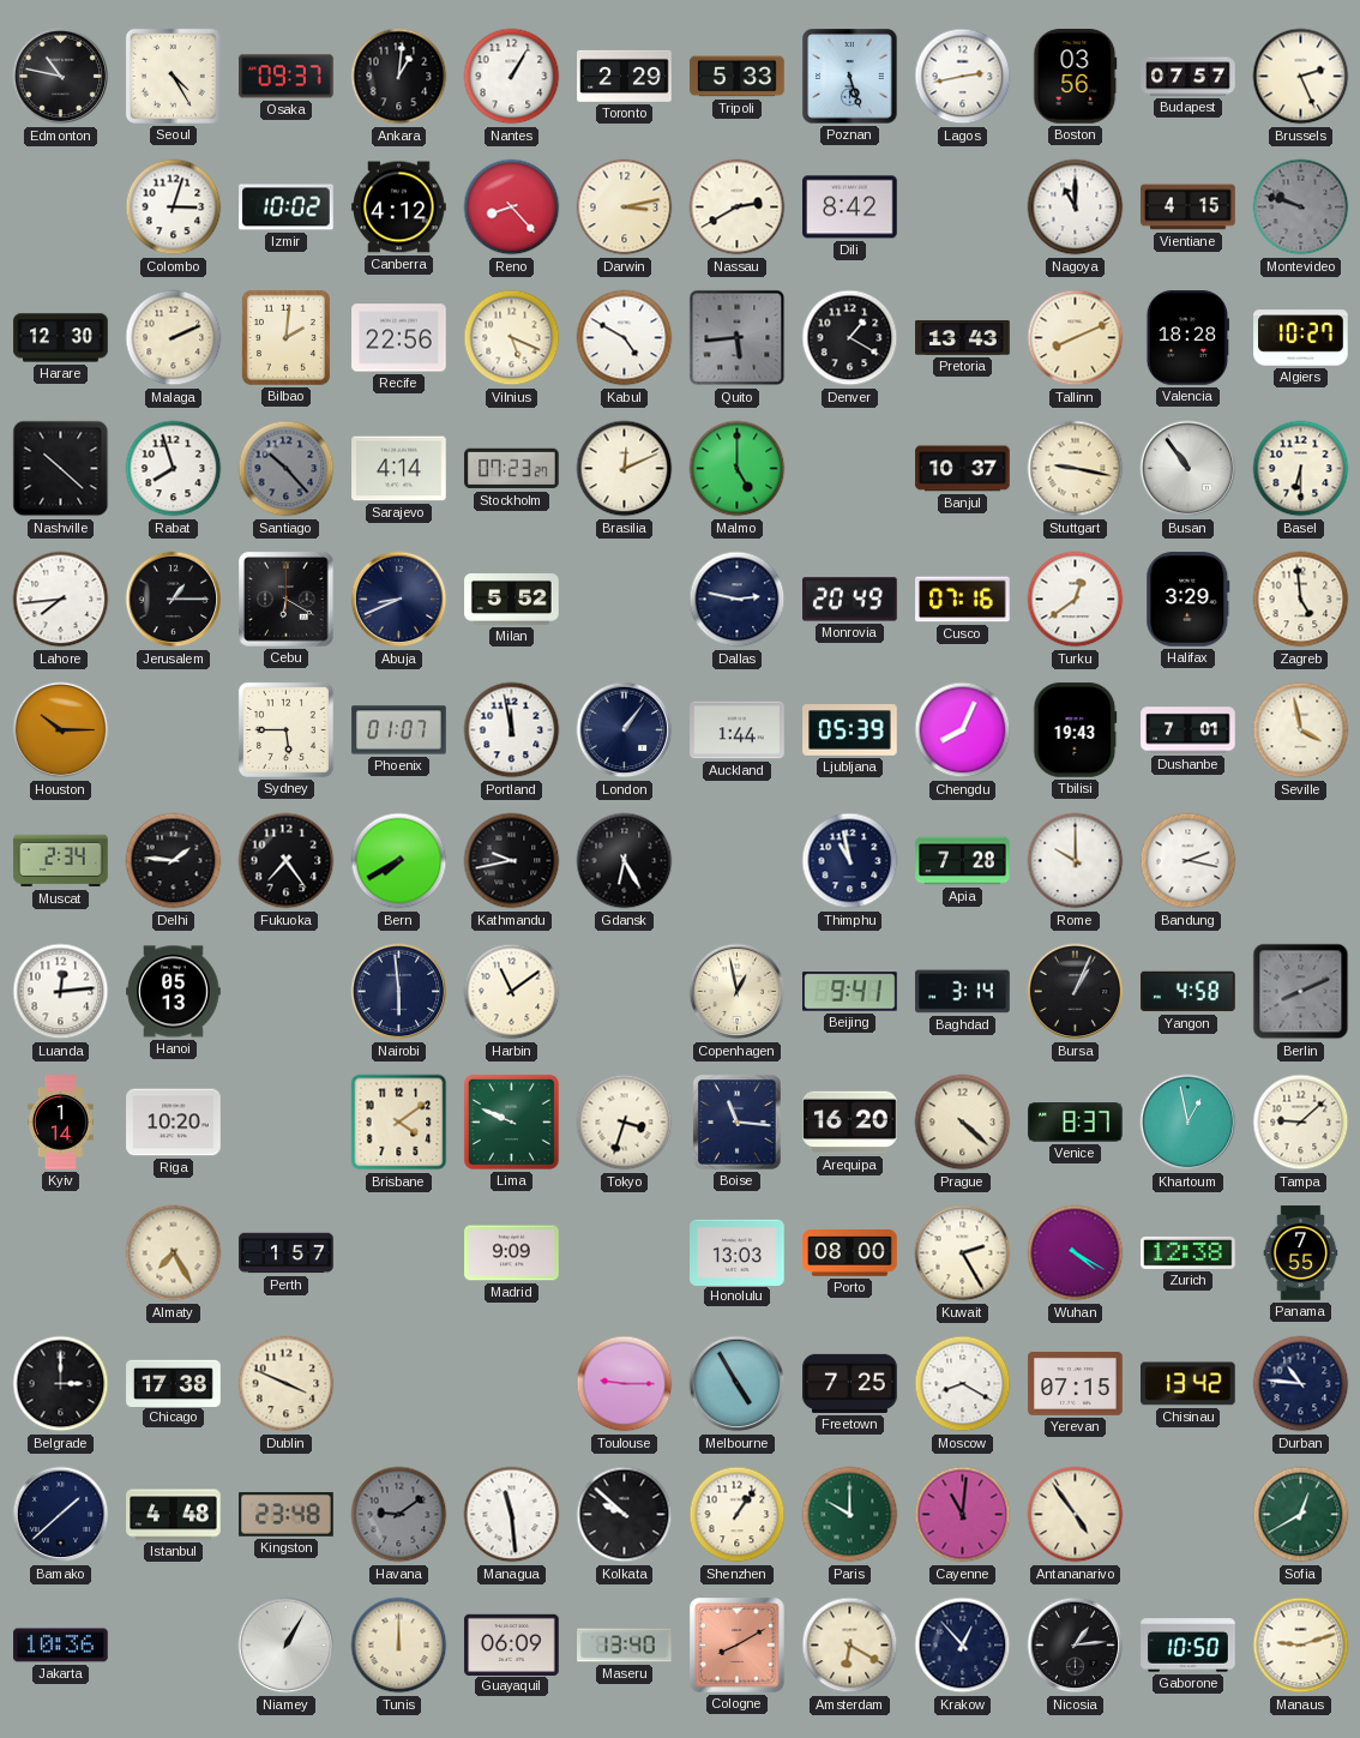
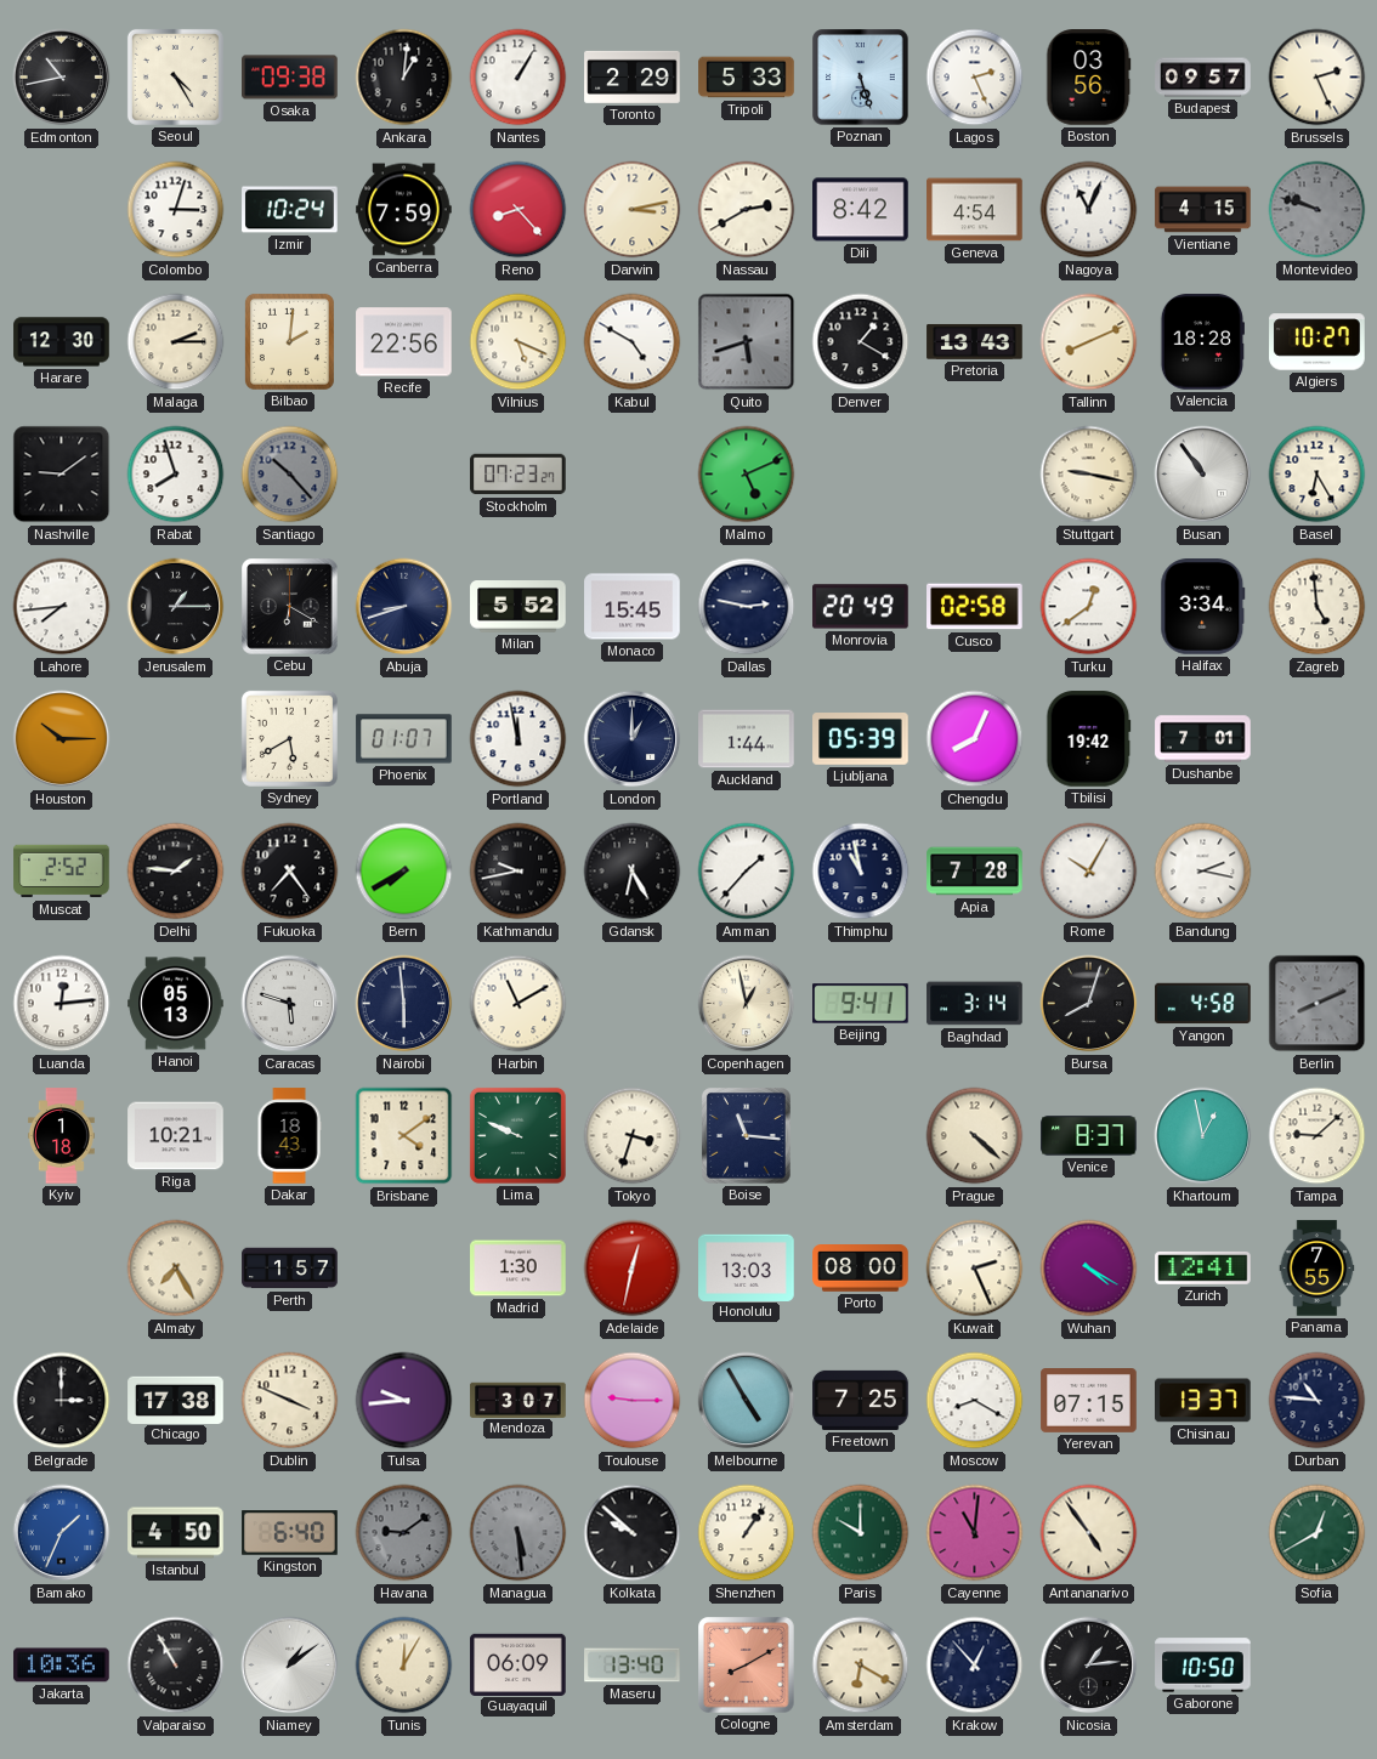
Edmonton: 10:47 -> 10:43
Osaka: 09:37 -> 09:38
Lagos: 2:43 -> 2:26
Budapest: 07:57 -> 09:57
Izmir: 10:02 -> 10:24
Canberra: 4:12 -> 7:59
Geneva: none -> 4:54
Nagoya: 11:00 -> 11:04
Malaga: 2:11 -> 2:15
Quito: 5:44 -> 5:42
Nashville: 10:22 -> 9:09
Sarajevo: 4:14 -> none
Brasilia: 12:11 -> none
Malmo: 5:00 -> 5:11
Banjul: 10:37 -> none
Basel: 6:30 -> 6:25
Abuja: 8:41 -> 8:42
Monaco: none -> 15:45
Cusco: 07:16 -> 02:58
Halifax: 3:29 -> 3:34
Sydney: 5:45 -> 5:40
London: 1:06 -> 1:00
Tbilisi: 19:43 -> 19:42
Seville: 3:58 -> none
Muscat: 2:34 -> 2:52
Amman: none -> 1:37
Rome: 10:00 -> 10:05
Caracas: none -> 5:48
Harbin: 11:09 -> 11:10
Bursa: 1:04 -> 8:03
Kyiv: 1:14 -> 1:18
Riga: 10:20 -> 10:21
Dakar: none -> 18:43
Arequipa: 16:20 -> none
Madrid: 9:09 -> 1:30
Adelaide: none -> 12:32
Kuwait: 2:25 -> 2:26
Zurich: 12:38 -> 12:41
Tulsa: none -> 9:44
Mendoza: none -> 3:07
Chisinau: 13:42 -> 13:37
Bamako: 1:38 -> 1:34
Bamako dial: navy -> blue
Istanbul: 4:48 -> 4:50
Kingston: 23:48 -> 6:40
Managua: 11:29 -> 5:29
Managua dial: white -> grey
Valparaiso: none -> 10:55
Niamey: 1:05 -> 1:09
Tunis: 12:00 -> 12:05
Manaus: 9:12 -> none
